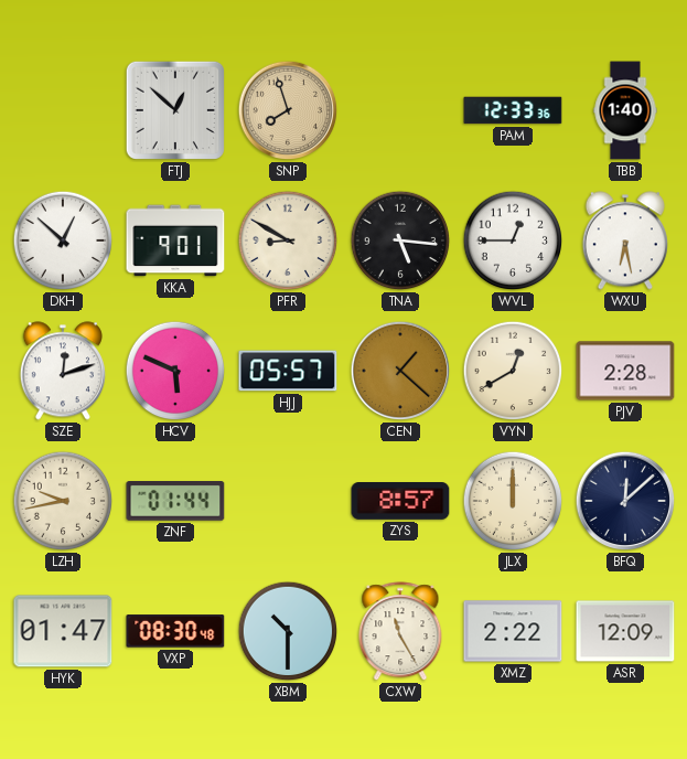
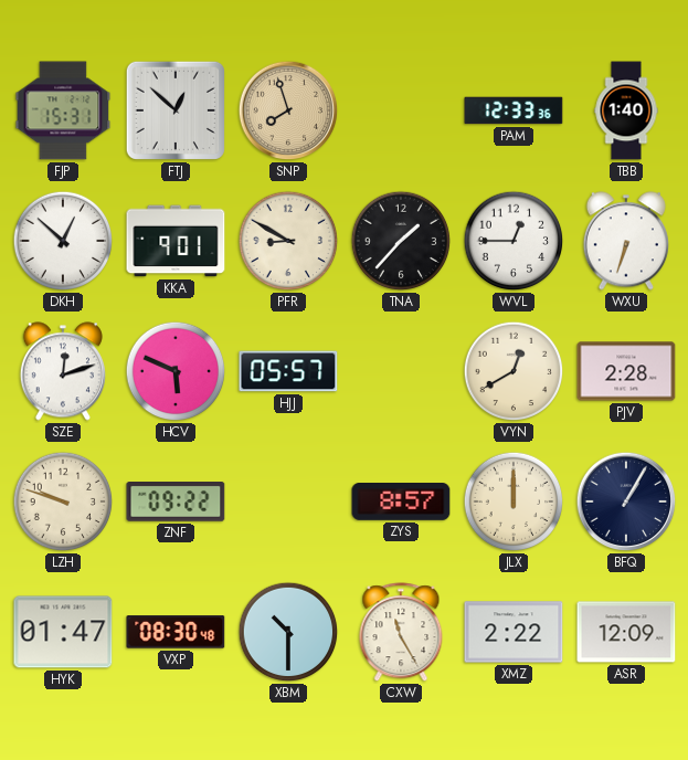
FJP: none -> 15:31
TNA: 5:16 -> 1:37
WXU: 6:28 -> 6:33
CEN: 1:22 -> none
LZH: 9:43 -> 9:48
ZNF: 01:44 -> 09:22
BFQ: 12:08 -> 1:05
